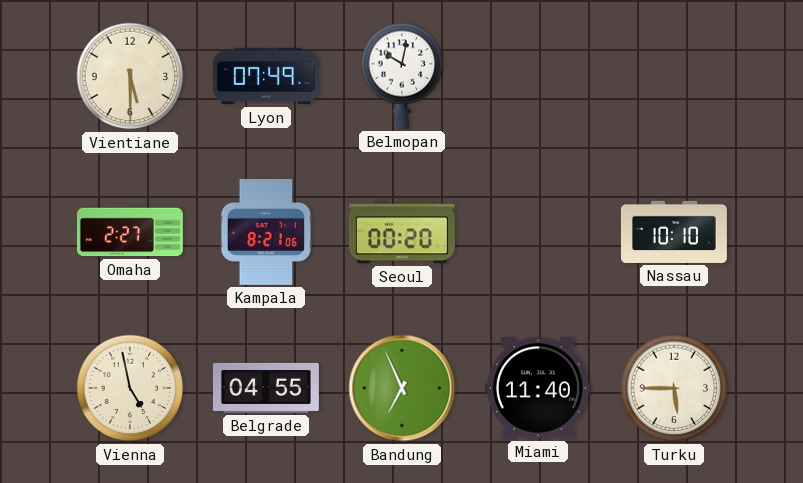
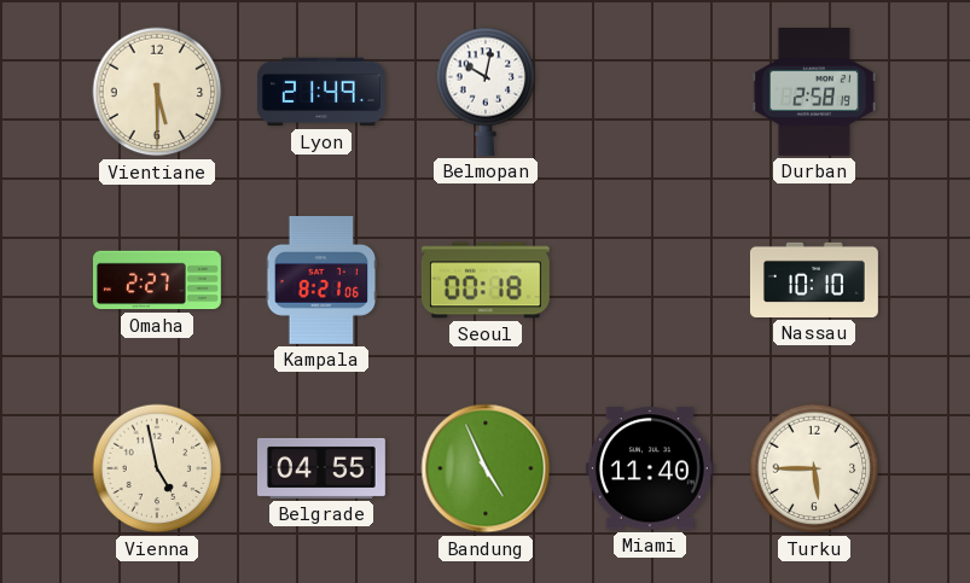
Lyon: 07:49 -> 21:49
Durban: none -> 2:58
Seoul: 00:20 -> 00:18
Bandung: 6:56 -> 4:56
